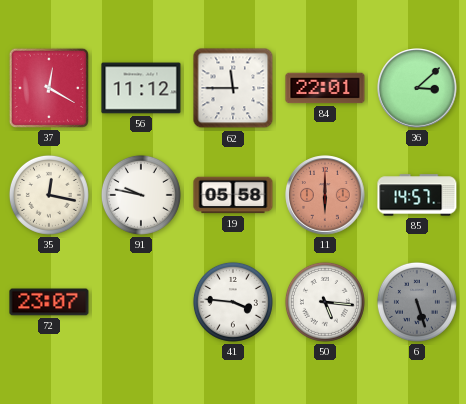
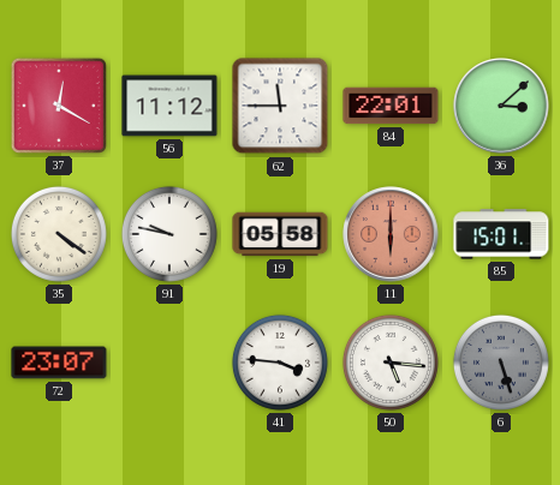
35: 12:17 -> 4:21
85: 14:57 -> 15:01
